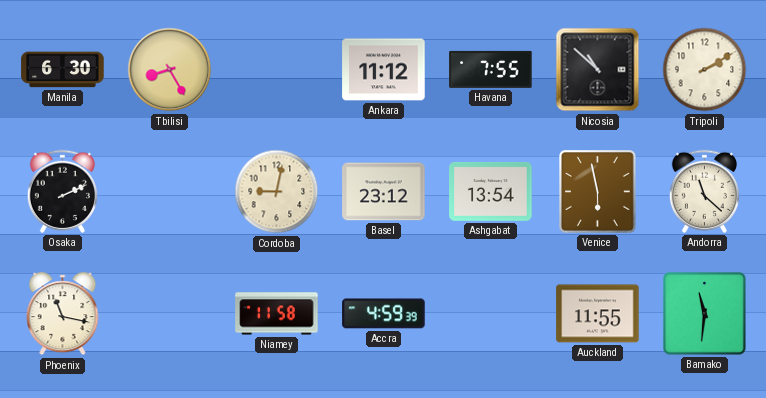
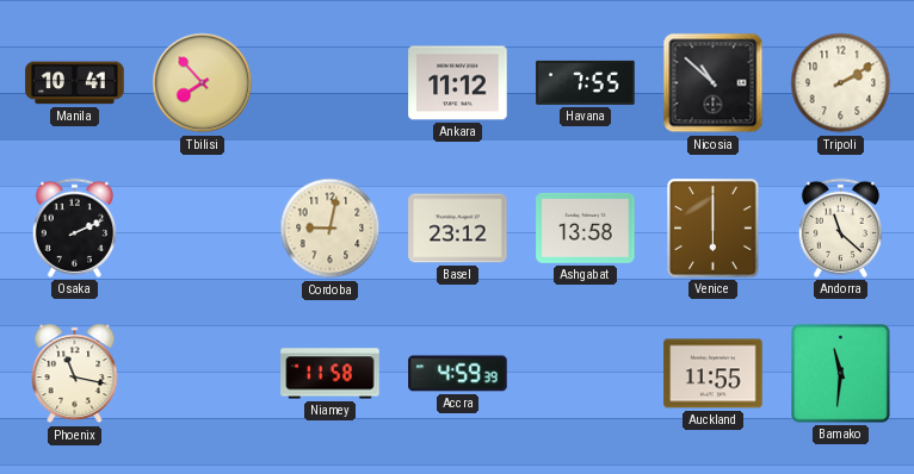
Manila: 6:30 -> 10:41
Tbilisi: 8:25 -> 7:53
Ashgabat: 13:54 -> 13:58
Venice: 5:58 -> 6:00
